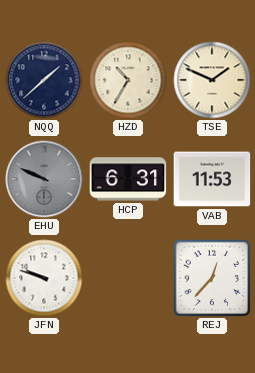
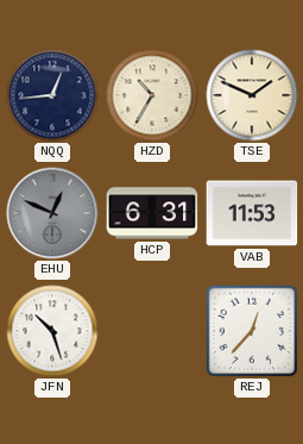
NQQ: 1:38 -> 12:44
EHU: 9:49 -> 12:49
JFN: 9:48 -> 10:27
